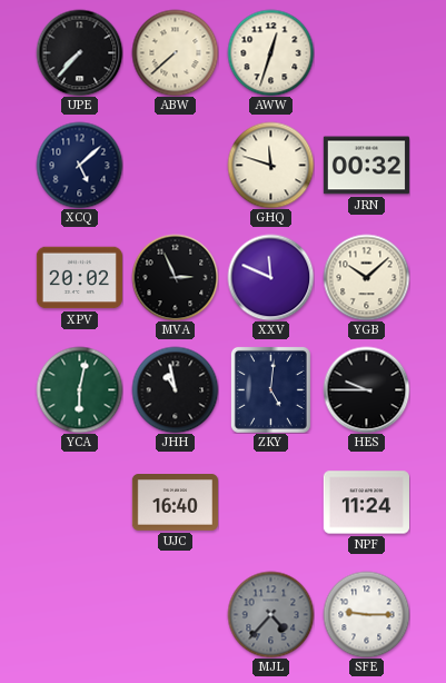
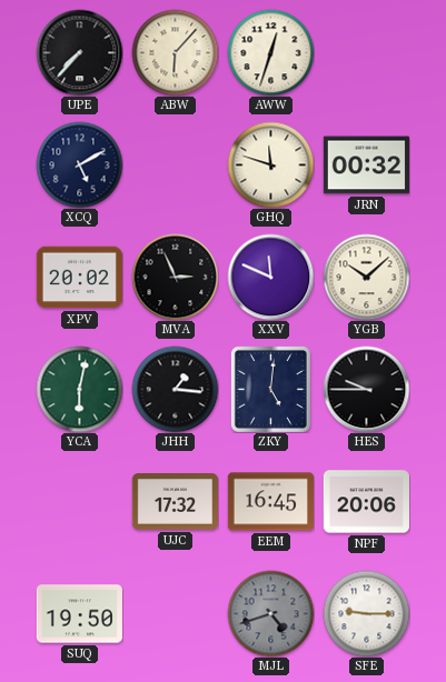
ABW: 7:38 -> 6:07
XCQ: 5:08 -> 5:10
JHH: 10:58 -> 1:16
UJC: 16:40 -> 17:32
EEM: none -> 16:45
NPF: 11:24 -> 20:06
SUQ: none -> 19:50
MJL: 4:37 -> 4:42
